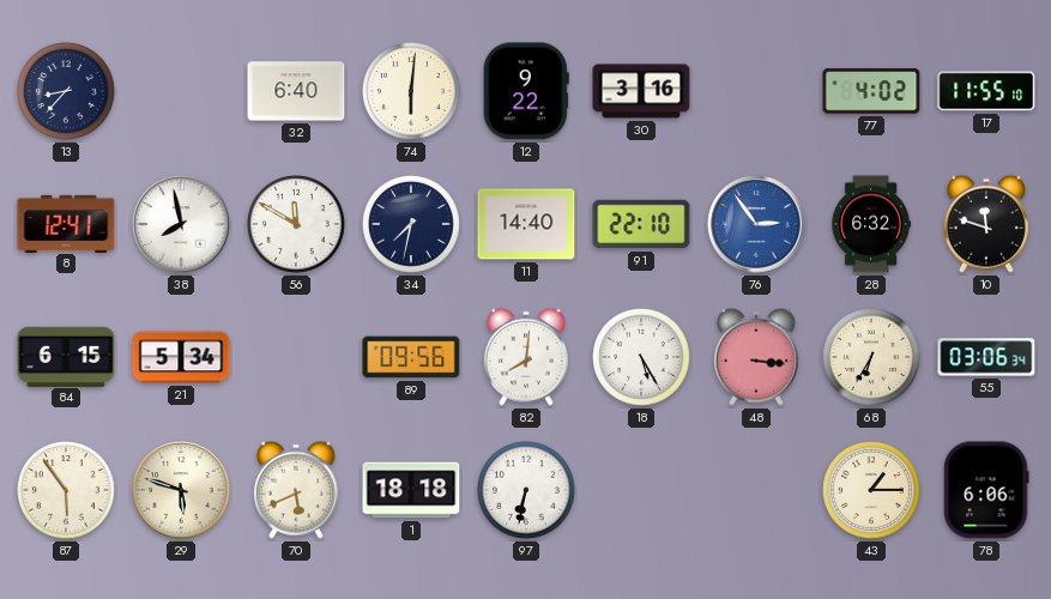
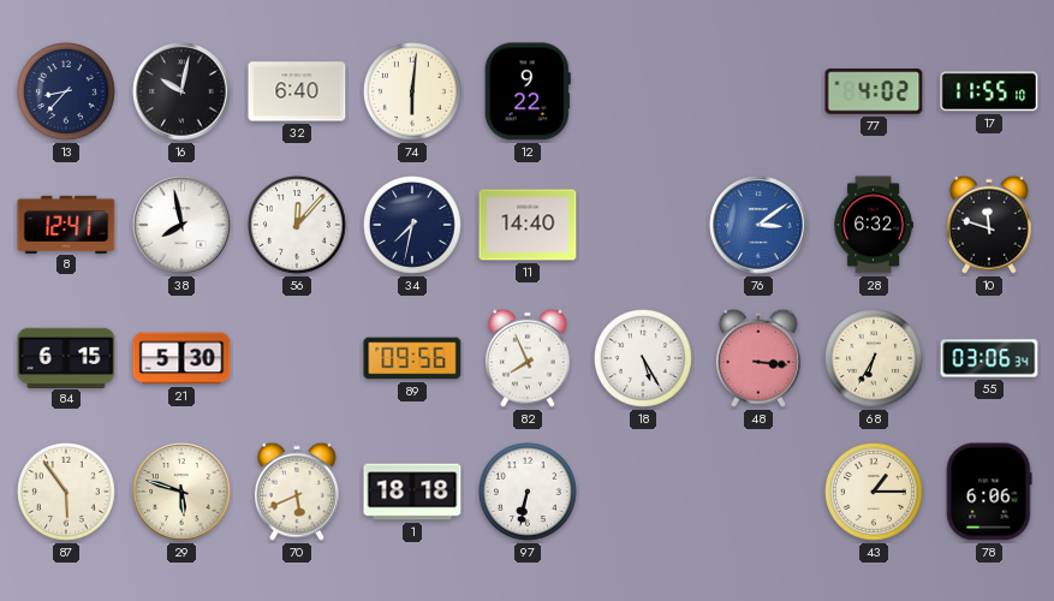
16: none -> 10:02
30: 3:16 -> none
56: 11:50 -> 12:07
91: 22:10 -> none
76: 2:54 -> 3:09
21: 5:34 -> 5:30
82: 8:01 -> 7:56
